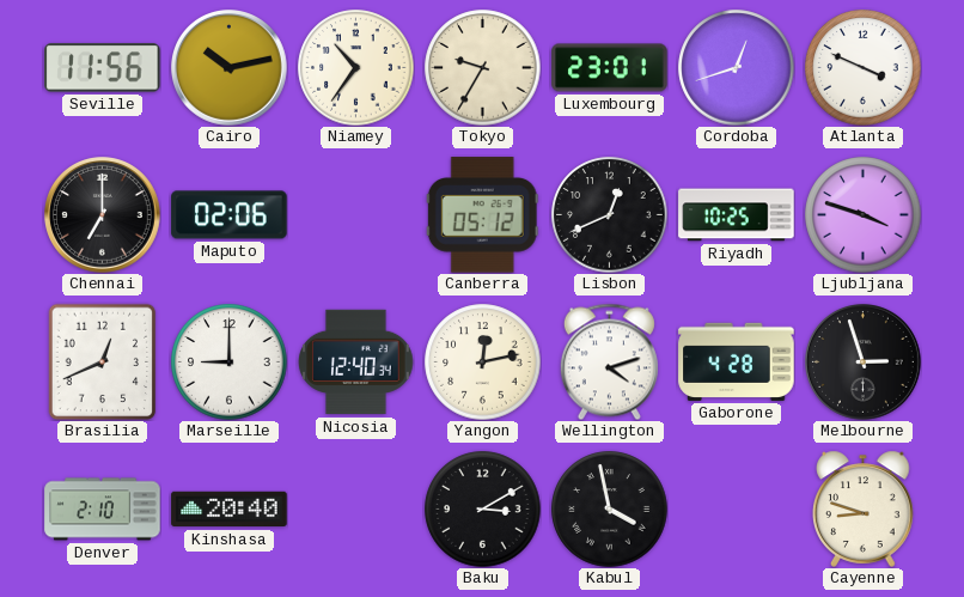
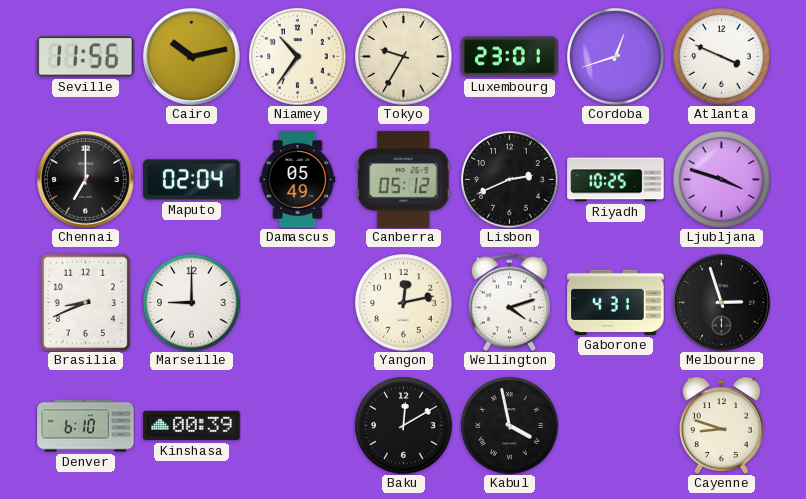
Maputo: 02:06 -> 02:04
Damascus: none -> 05:49
Lisbon: 12:41 -> 2:41
Brasilia: 12:41 -> 8:41
Nicosia: 12:40 -> none
Gaborone: 4:28 -> 4:31
Denver: 2:10 -> 6:10
Kinshasa: 20:40 -> 00:39
Baku: 3:10 -> 12:10
